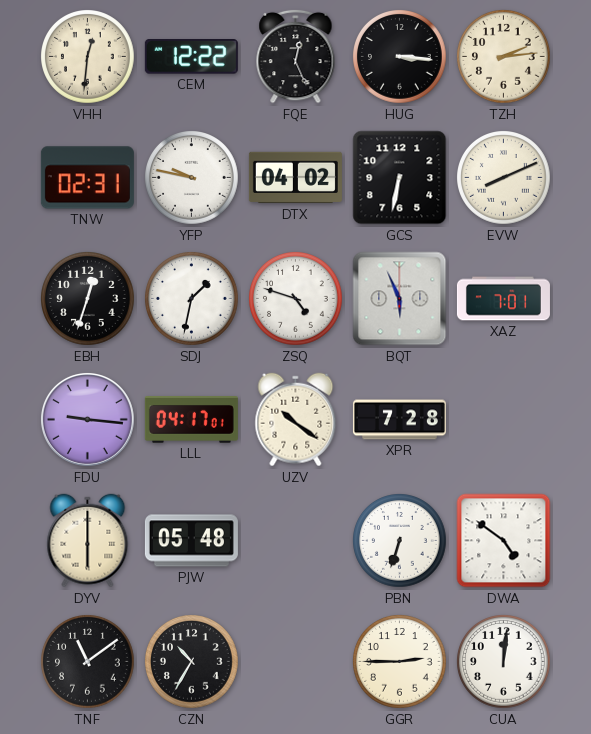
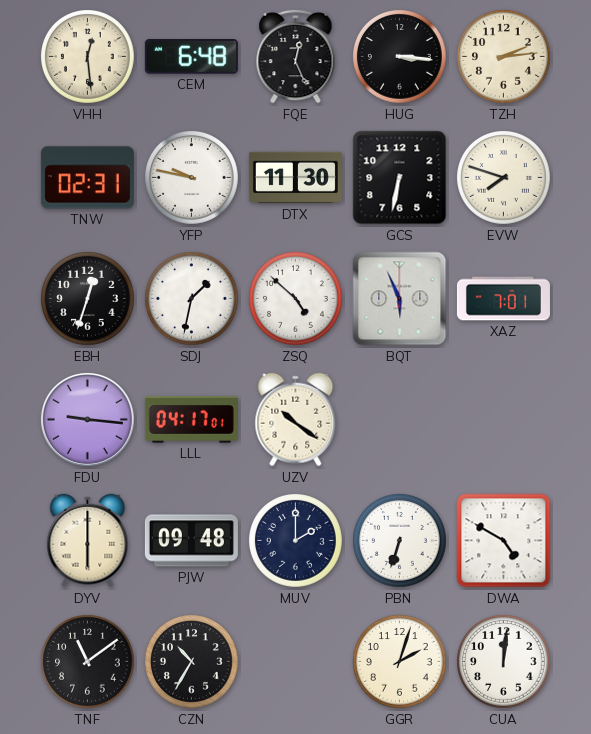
VHH: 12:31 -> 12:29
CEM: 12:22 -> 6:48
DTX: 04:02 -> 11:30
EVW: 8:11 -> 7:48
ZSQ: 4:48 -> 4:52
XPR: 7:28 -> none
PJW: 05:48 -> 09:48
MUV: none -> 2:00
DWA: 4:51 -> 4:50
GGR: 2:45 -> 2:03
